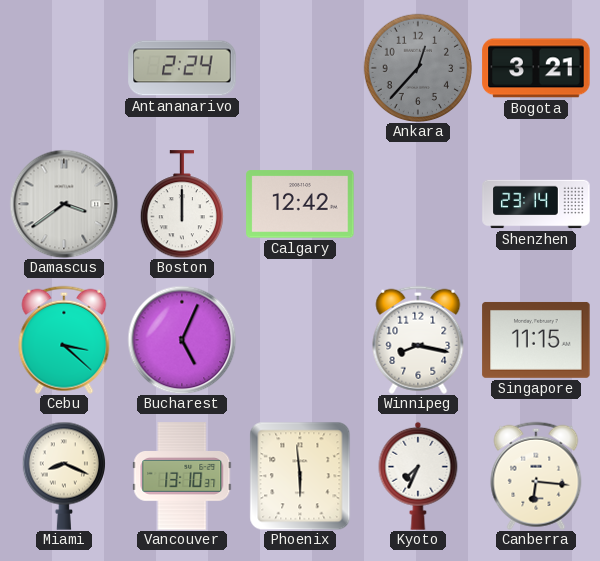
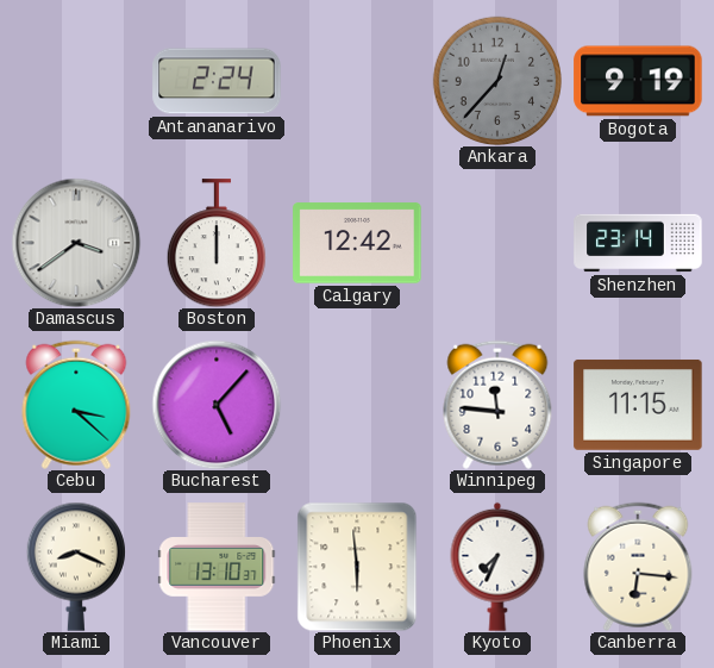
Bogota: 3:21 -> 9:19
Bucharest: 5:04 -> 5:07
Winnipeg: 8:17 -> 11:46
